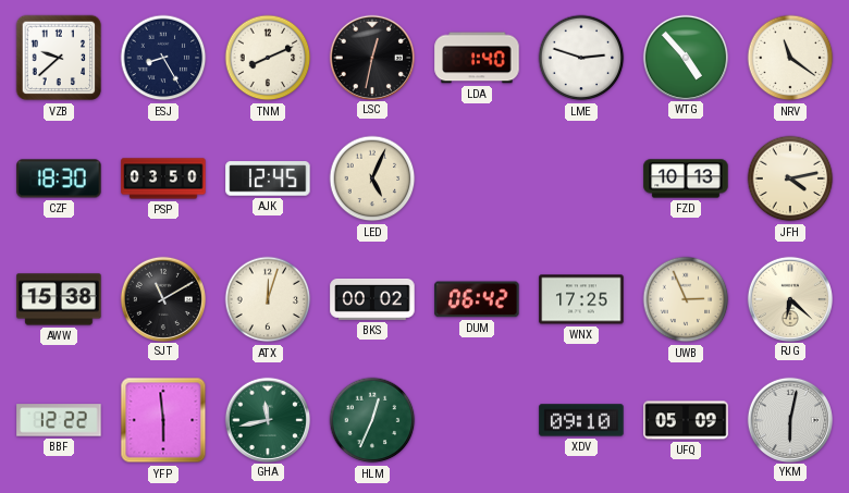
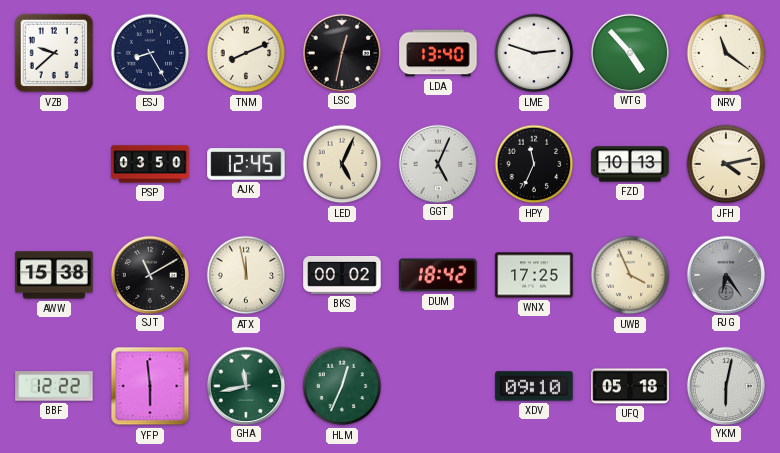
LDA: 1:40 -> 13:40
CZF: 18:30 -> none
GGT: none -> 5:04
HPY: none -> 11:34
ATX: 12:03 -> 11:58
DUM: 06:42 -> 18:42
UWB: 2:56 -> 3:56
RJG: 6:22 -> 6:24
RJG dial: cream -> grey
UFQ: 05:09 -> 05:18
